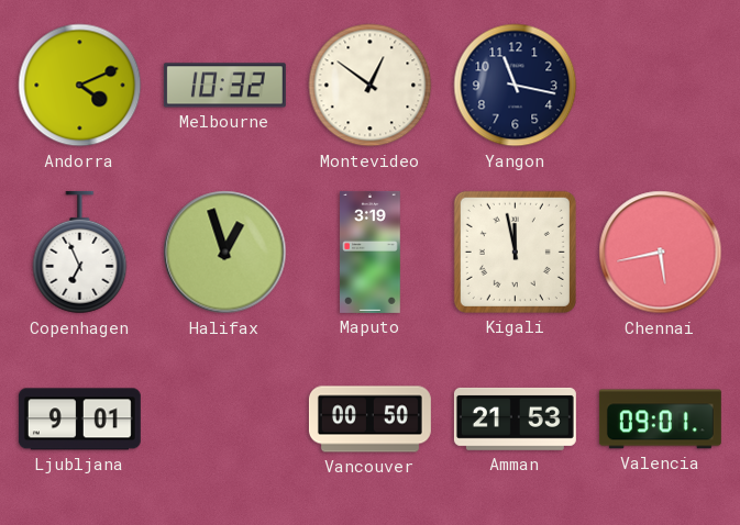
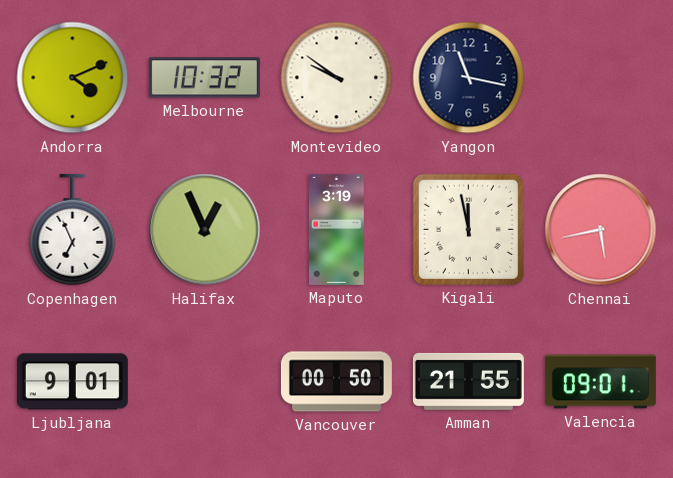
Montevideo: 12:51 -> 9:51
Halifax: 12:57 -> 12:56
Amman: 21:53 -> 21:55
